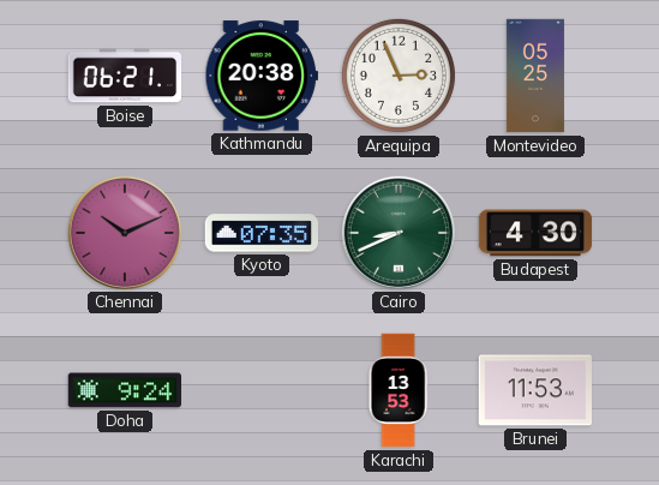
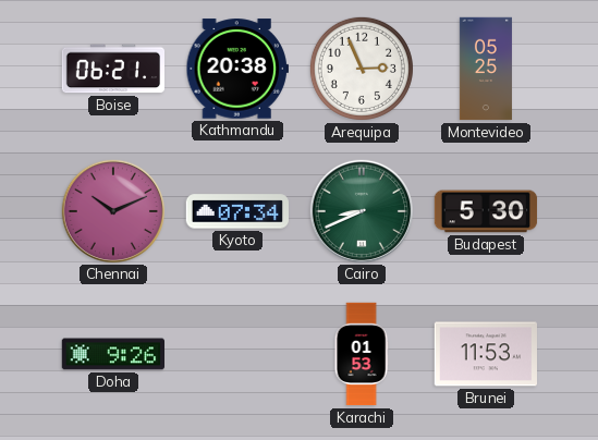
Kyoto: 07:35 -> 07:34
Budapest: 4:30 -> 5:30
Doha: 9:24 -> 9:26
Karachi: 13:53 -> 01:53
